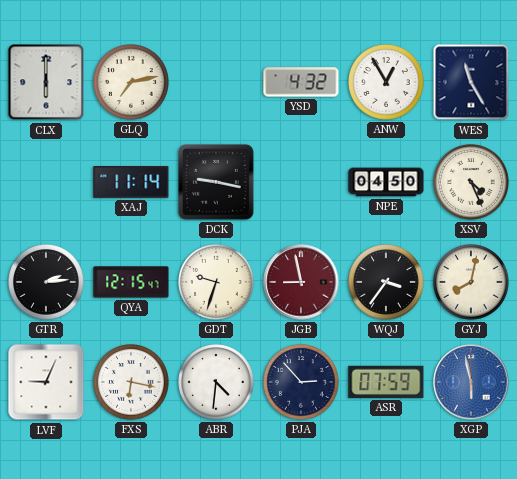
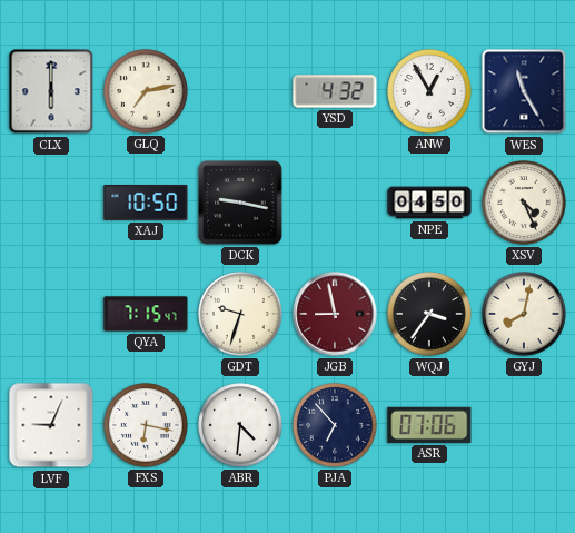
XAJ: 11:14 -> 10:50
GTR: 2:14 -> none
QYA: 12:15 -> 7:15
PJA: 2:53 -> 6:53
ASR: 07:59 -> 07:06
XGP: 5:58 -> none
